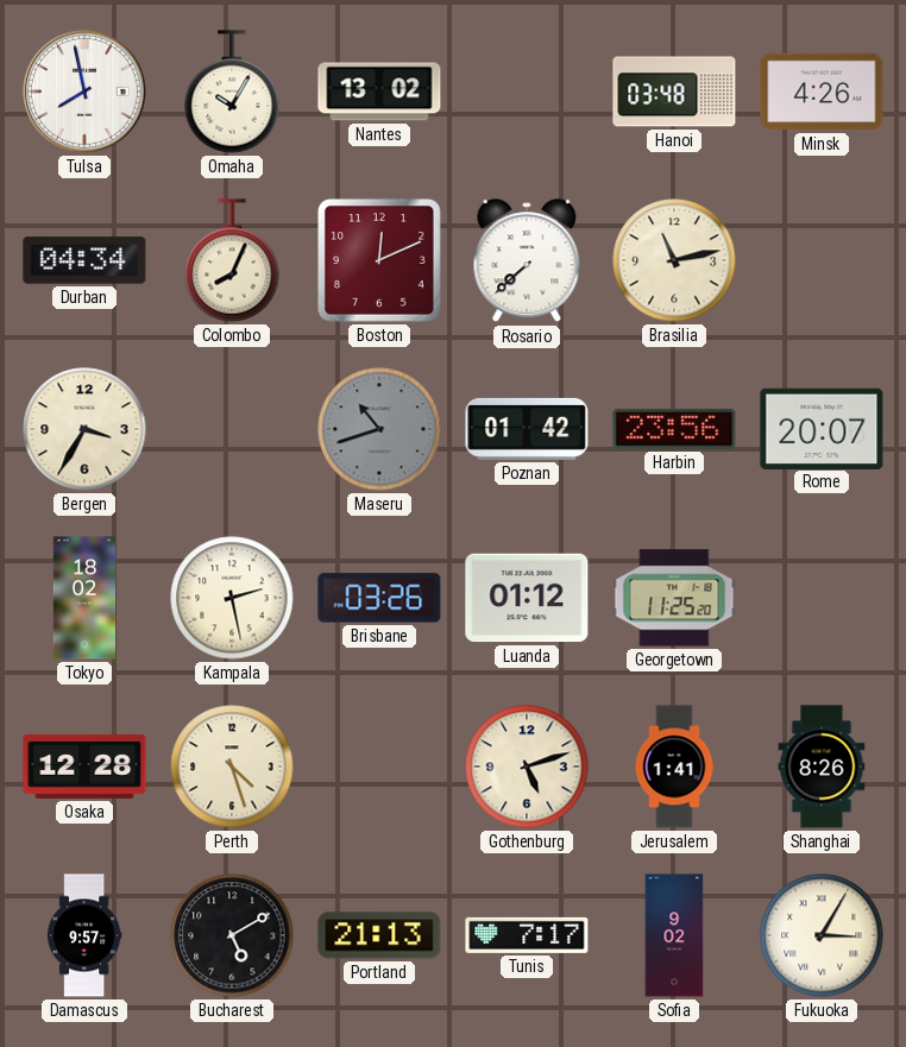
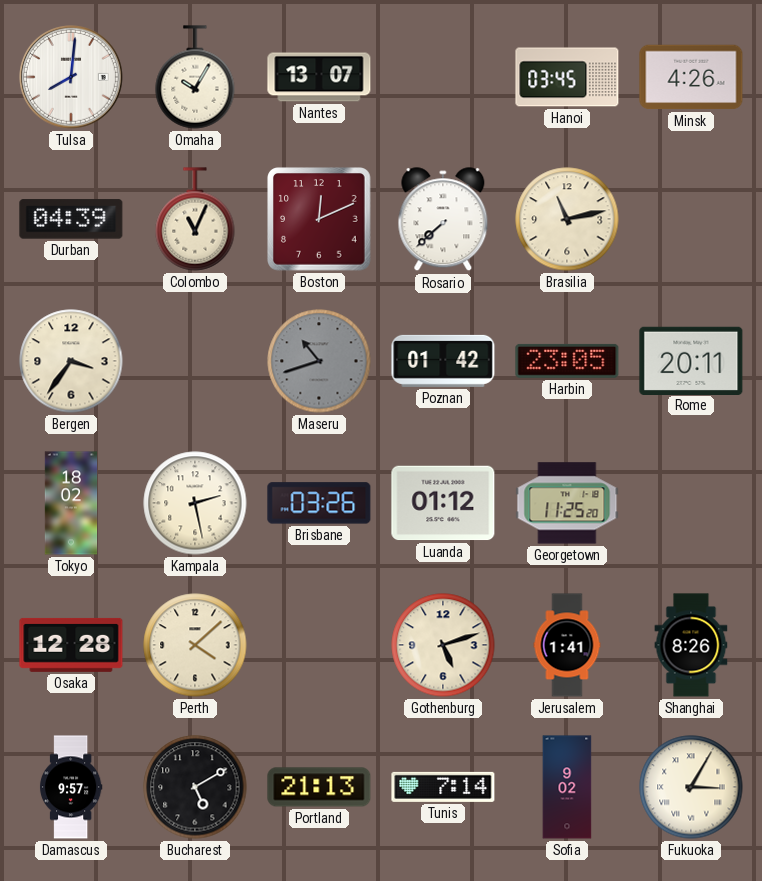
Tulsa: 7:58 -> 8:01
Nantes: 13:02 -> 13:07
Hanoi: 03:48 -> 03:45
Durban: 04:34 -> 04:39
Colombo: 8:04 -> 11:04
Bergen: 3:35 -> 3:36
Harbin: 23:56 -> 23:05
Rome: 20:07 -> 20:11
Perth: 4:27 -> 4:08
Tunis: 7:17 -> 7:14
